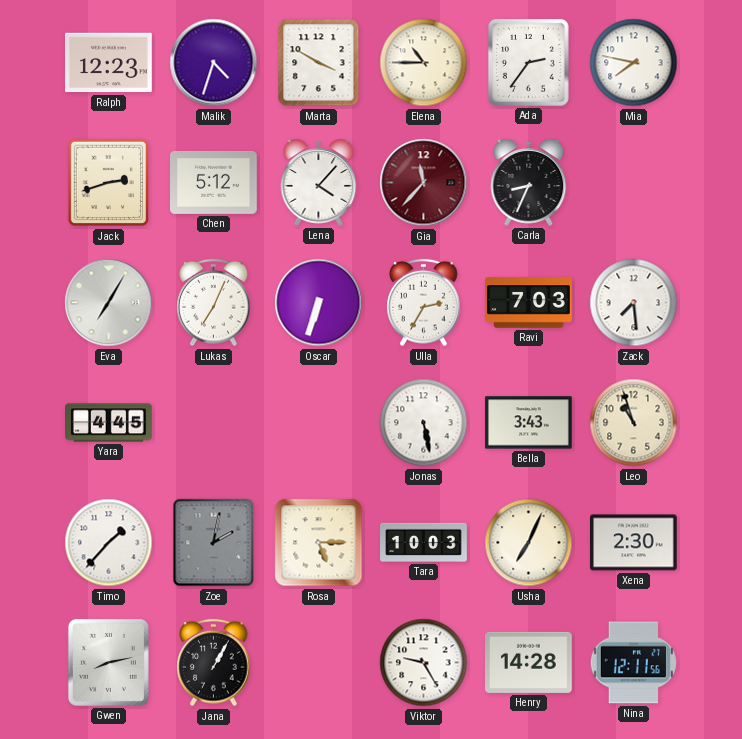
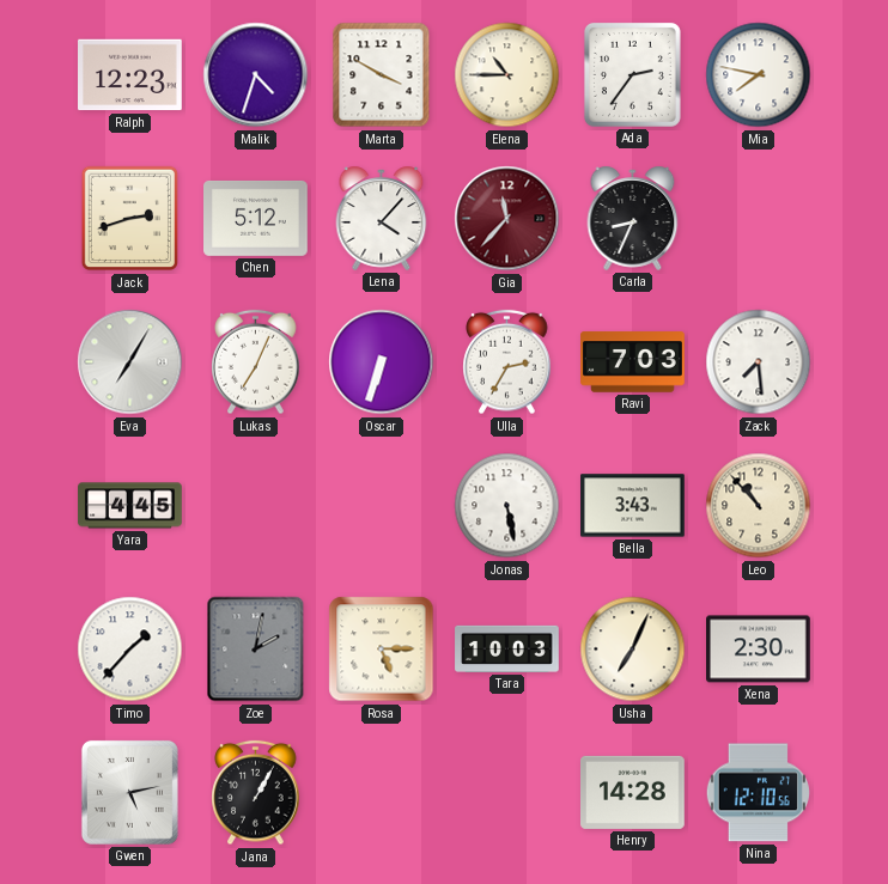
Leo: 10:57 -> 10:53
Gwen: 8:13 -> 5:13
Viktor: 9:25 -> none
Nina: 12:11 -> 12:10
